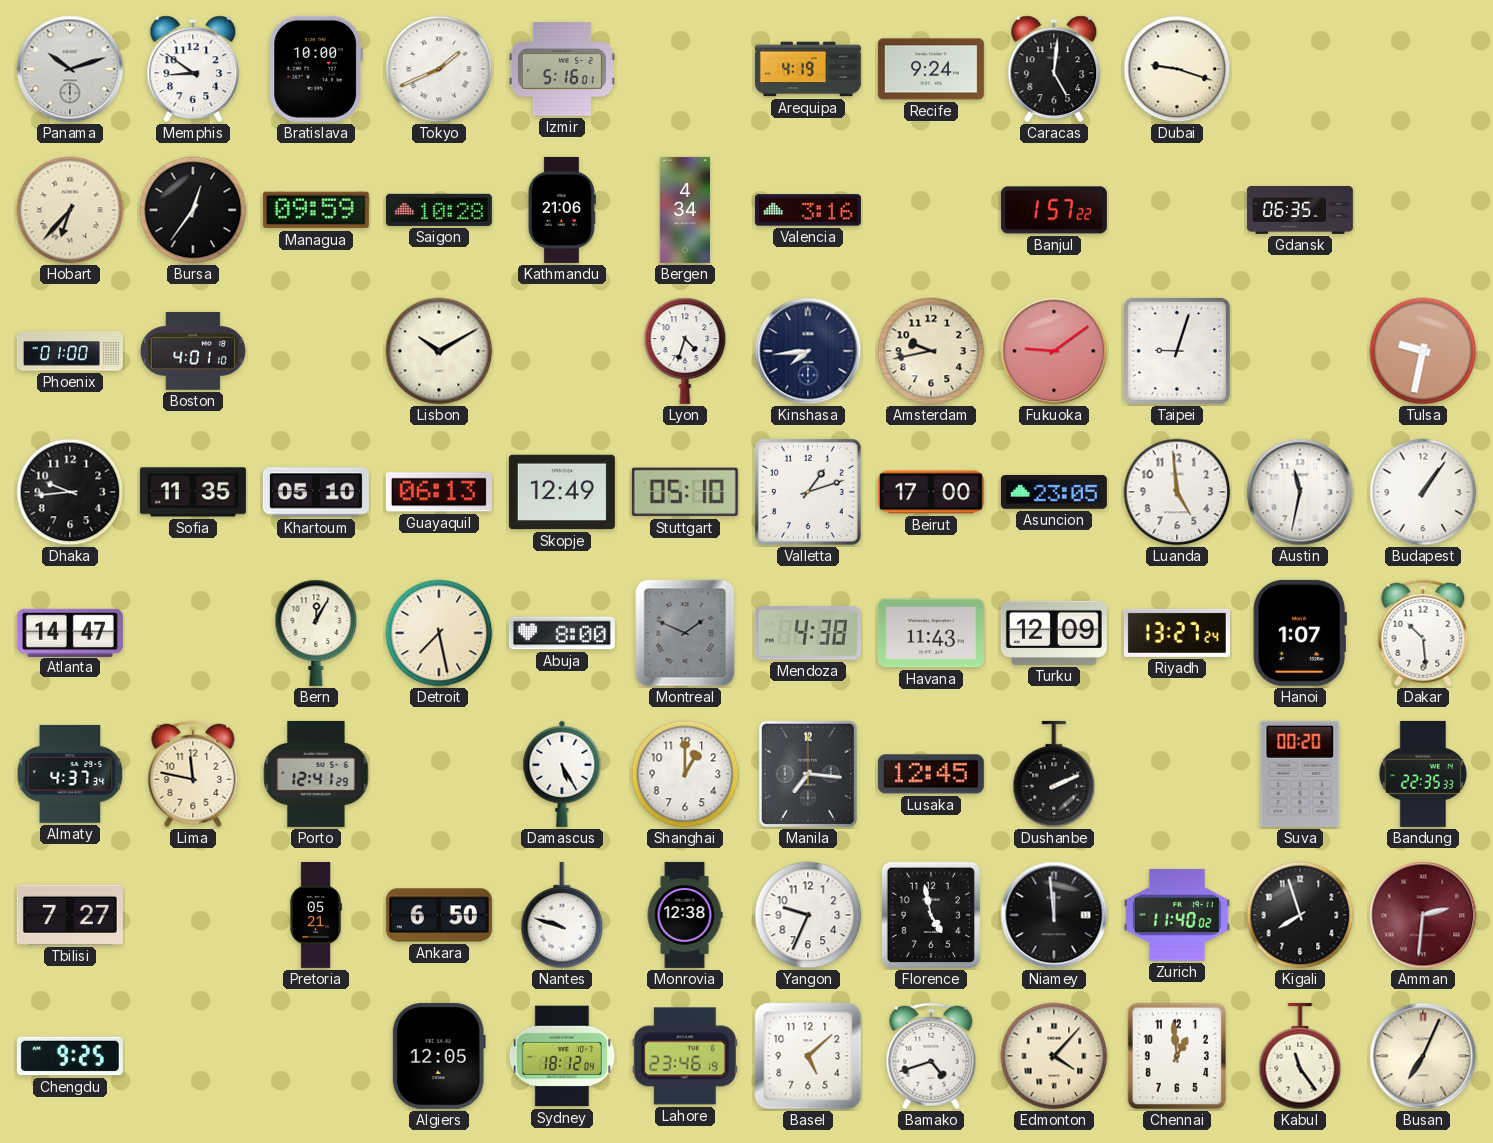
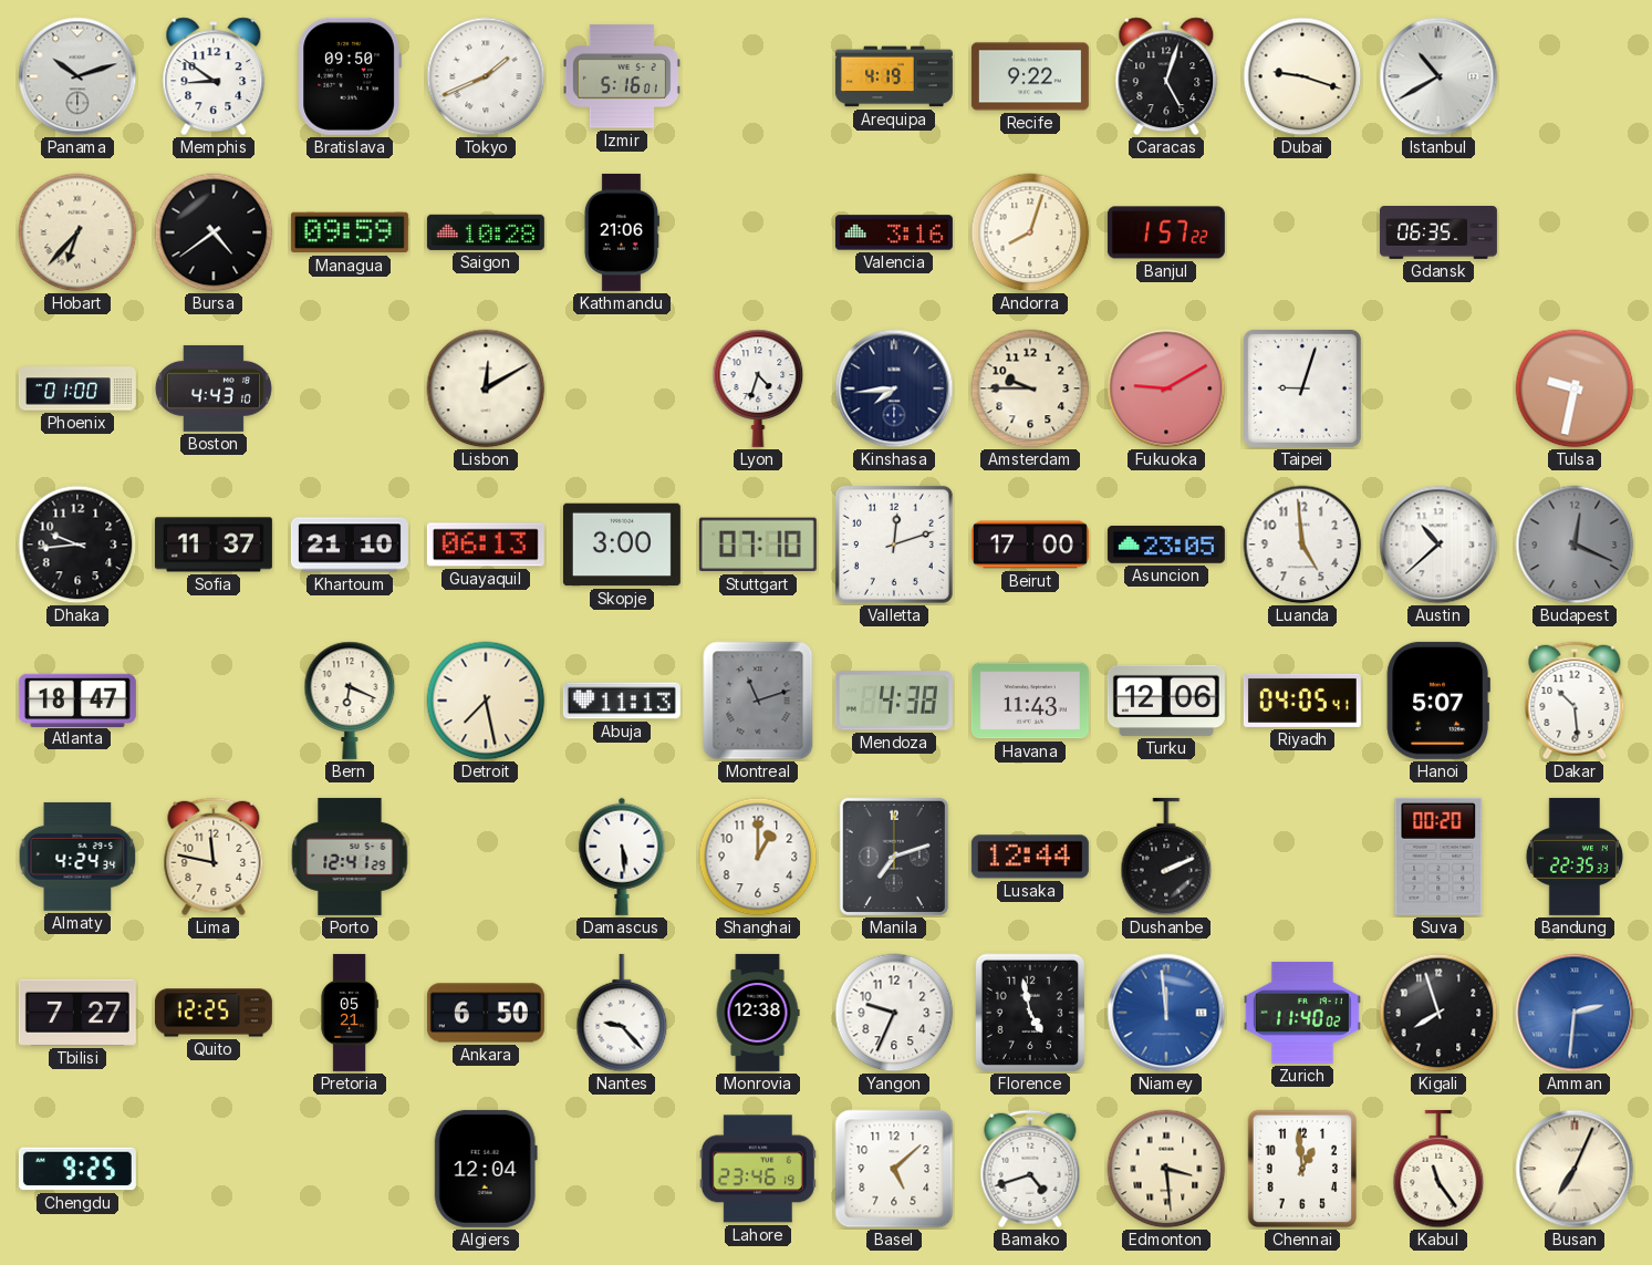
Bratislava: 10:00 -> 09:50
Recife: 9:24 -> 9:22
Caracas: 5:01 -> 5:03
Istanbul: none -> 10:40
Bursa: 12:36 -> 4:39
Bergen: 4:34 -> none
Andorra: none -> 8:03
Boston: 4:01 -> 4:43
Lisbon: 10:10 -> 12:10
Amsterdam: 9:43 -> 9:45
Fukuoka: 9:09 -> 9:10
Sofia: 11:35 -> 11:37
Khartoum: 05:10 -> 21:10
Skopje: 12:49 -> 3:00
Stuttgart: 05:10 -> 07:10
Valletta: 1:12 -> 12:12
Austin: 11:32 -> 10:38
Budapest: 1:06 -> 12:19
Budapest dial: white -> grey
Atlanta: 14:47 -> 18:47
Bern: 12:05 -> 6:19
Abuja: 8:00 -> 11:13
Montreal: 1:49 -> 11:12
Turku: 12:09 -> 12:06
Riyadh: 13:27 -> 04:05
Hanoi: 1:07 -> 5:07
Almaty: 4:37 -> 4:24
Damascus: 5:25 -> 5:29
Manila: 7:16 -> 7:12
Lusaka: 12:45 -> 12:44
Quito: none -> 12:25
Nantes: 9:48 -> 9:23
Niamey dial: black -> blue
Amman dial: burgundy -> blue
Algiers: 12:05 -> 12:04
Sydney: 18:12 -> none
Edmonton: 4:07 -> 3:29
